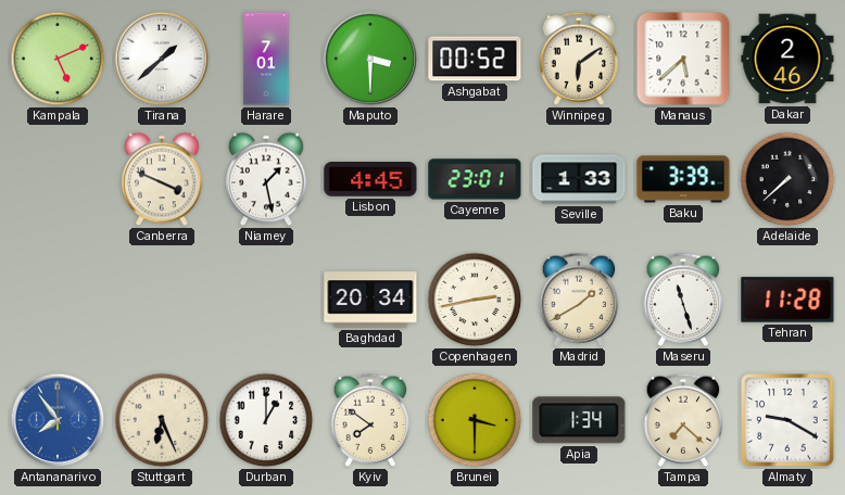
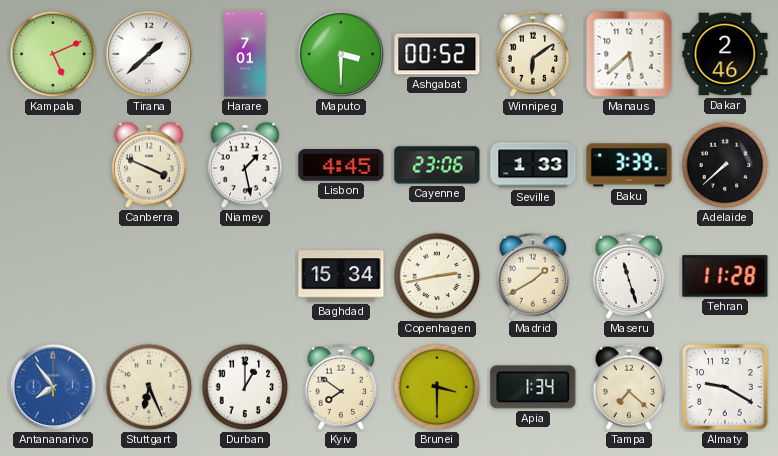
Cayenne: 23:01 -> 23:06
Baghdad: 20:34 -> 15:34
